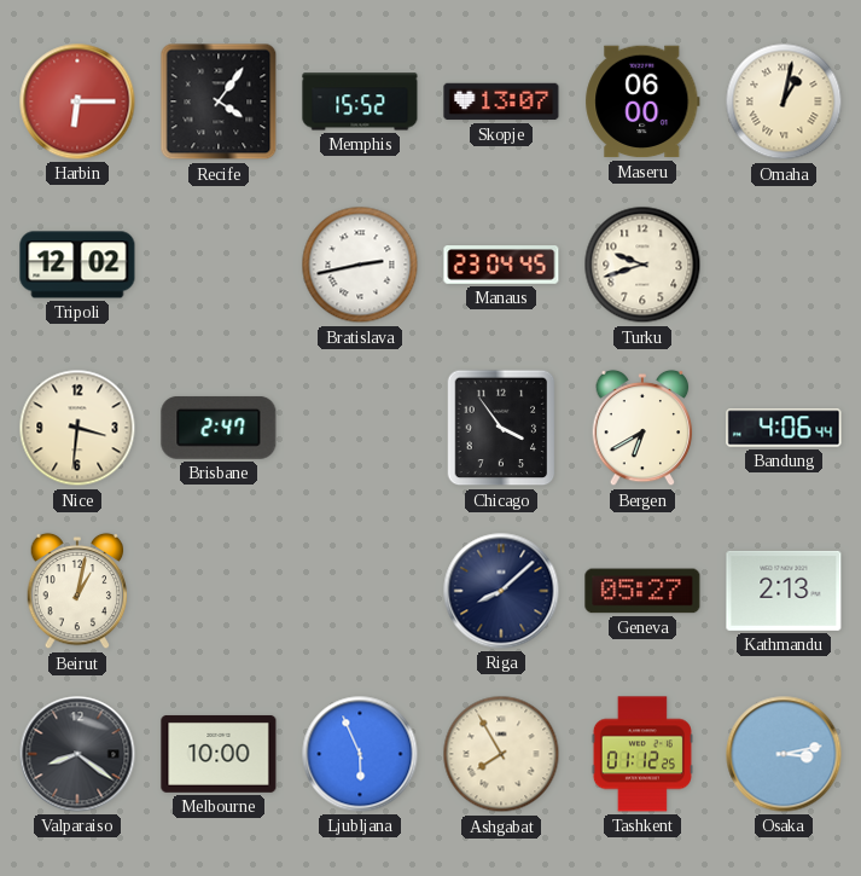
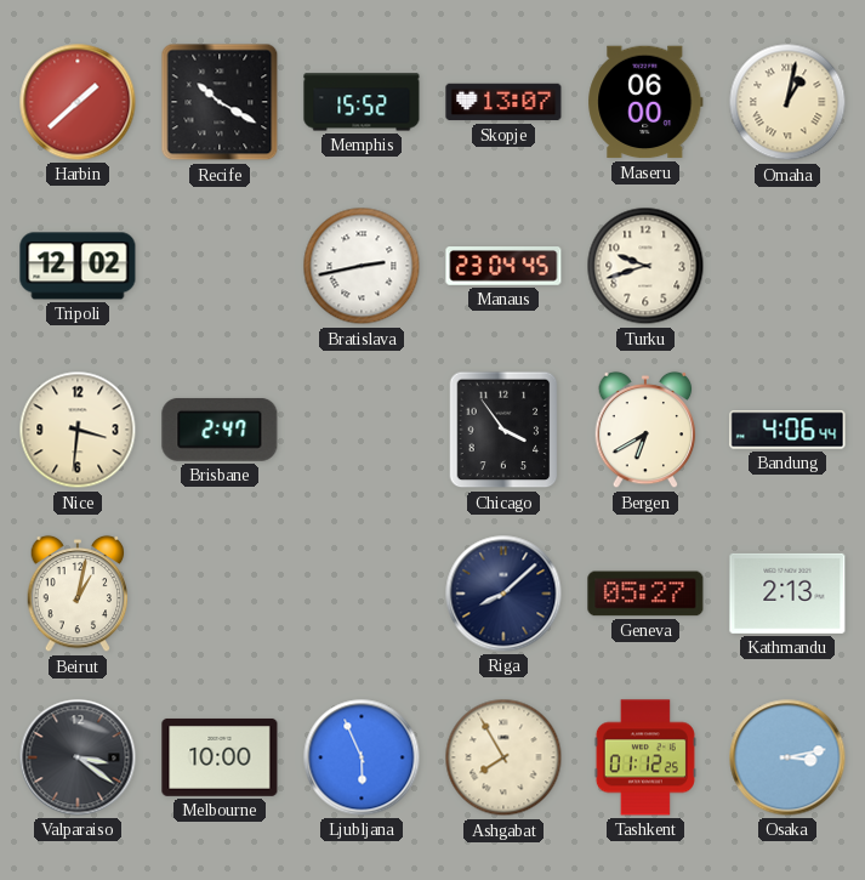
Harbin: 6:15 -> 1:38
Recife: 4:06 -> 10:20
Valparaiso: 8:21 -> 3:21
